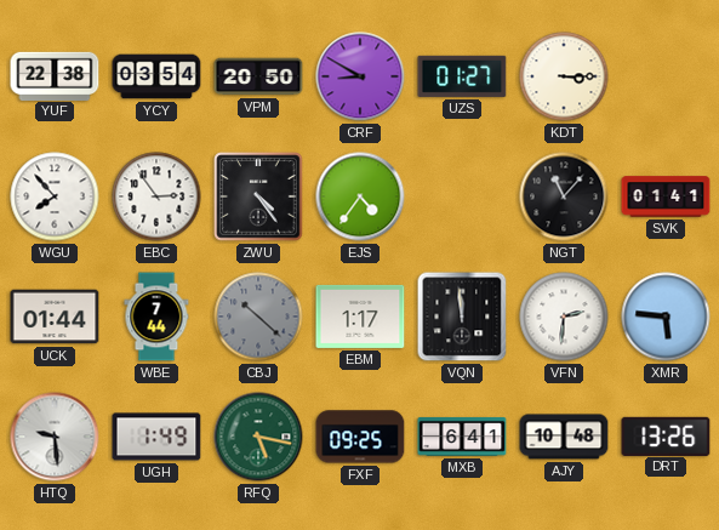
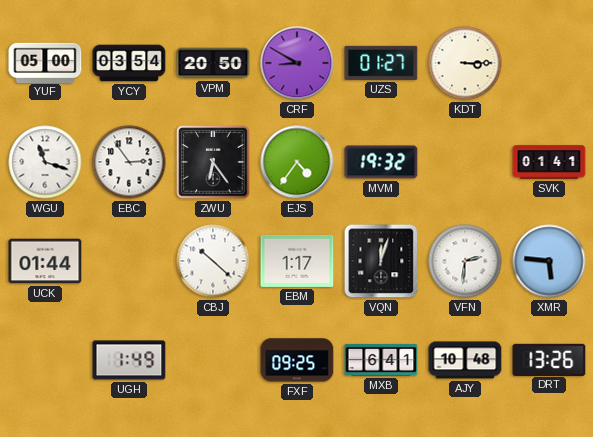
YUF: 22:38 -> 05:00
WGU: 7:53 -> 11:18
ZWU: 4:24 -> 6:24
MVM: none -> 19:32
NGT: 11:07 -> none
WBE: 7:44 -> none
CBJ dial: grey -> white
VQN: 11:59 -> 12:03
HTQ: 9:29 -> none
RFQ: 5:17 -> none
